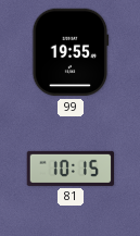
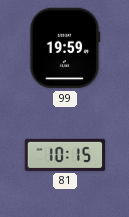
99: 19:55 -> 19:59
